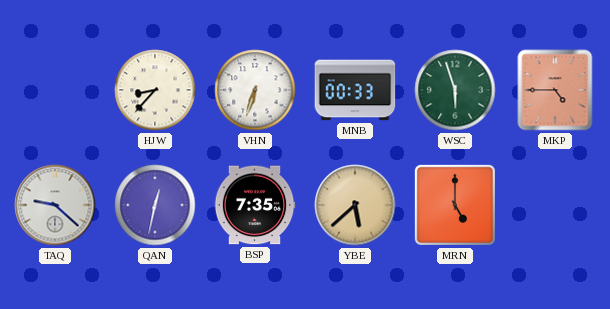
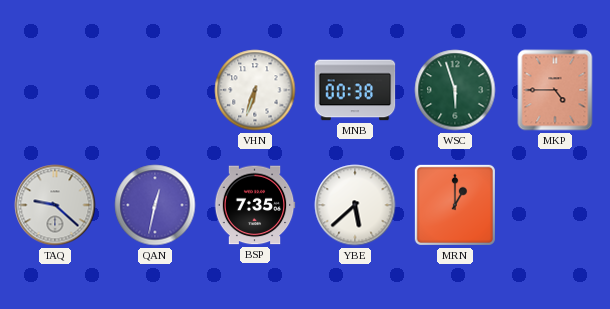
HJW: 8:37 -> none
MNB: 00:33 -> 00:38
YBE dial: champagne -> white
MRN: 5:00 -> 1:00
